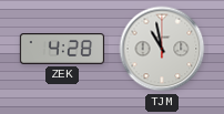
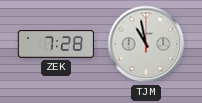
ZEK: 4:28 -> 7:28
